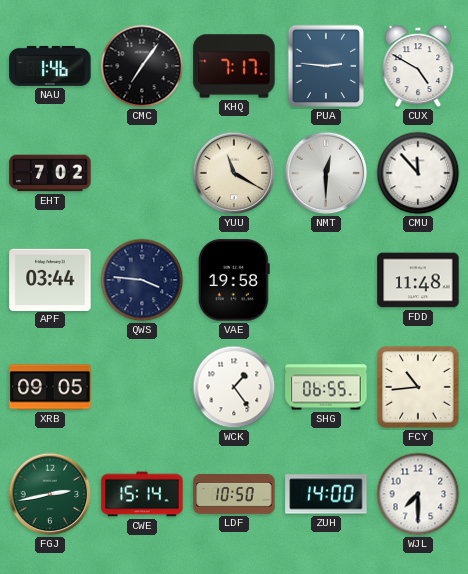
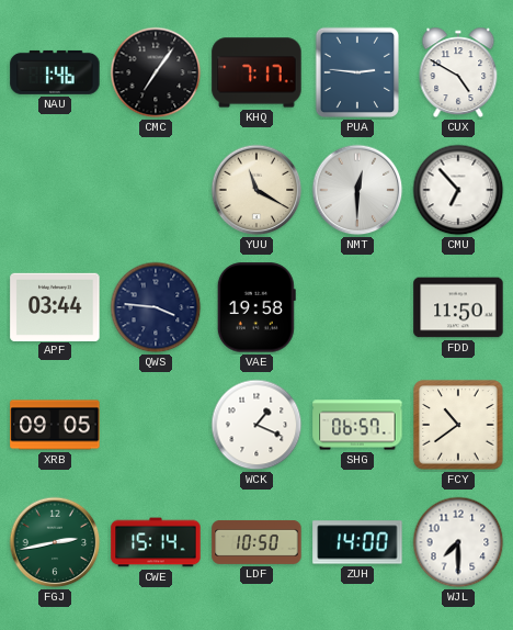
EHT: 7:02 -> none
CMU: 11:53 -> 6:53
FDD: 11:48 -> 11:50
WCK: 1:24 -> 1:19
SHG: 06:55 -> 06:57
FCY: 10:44 -> 10:39
